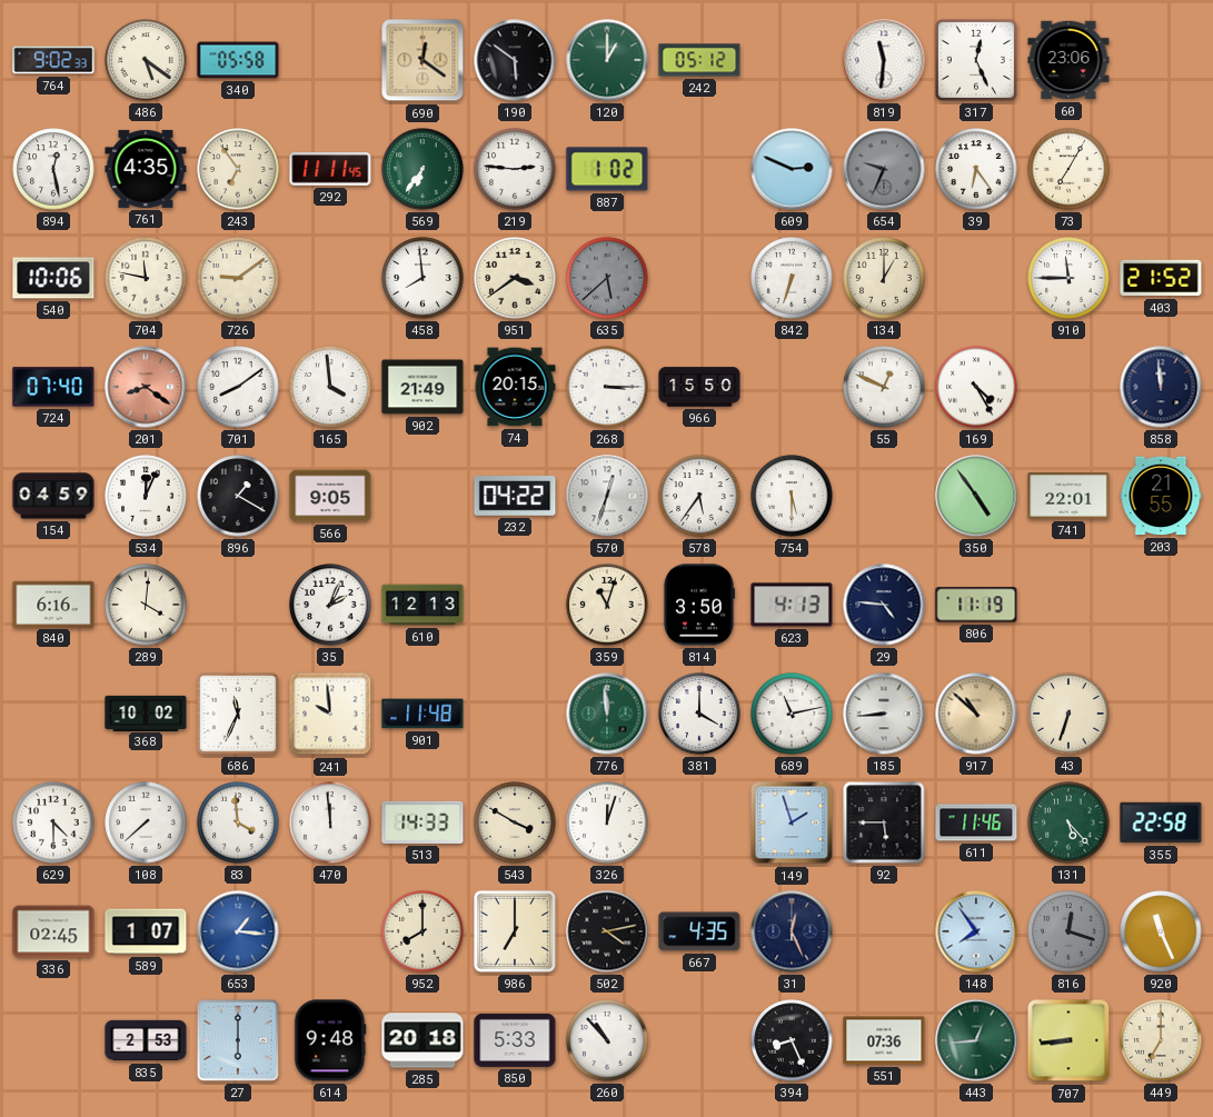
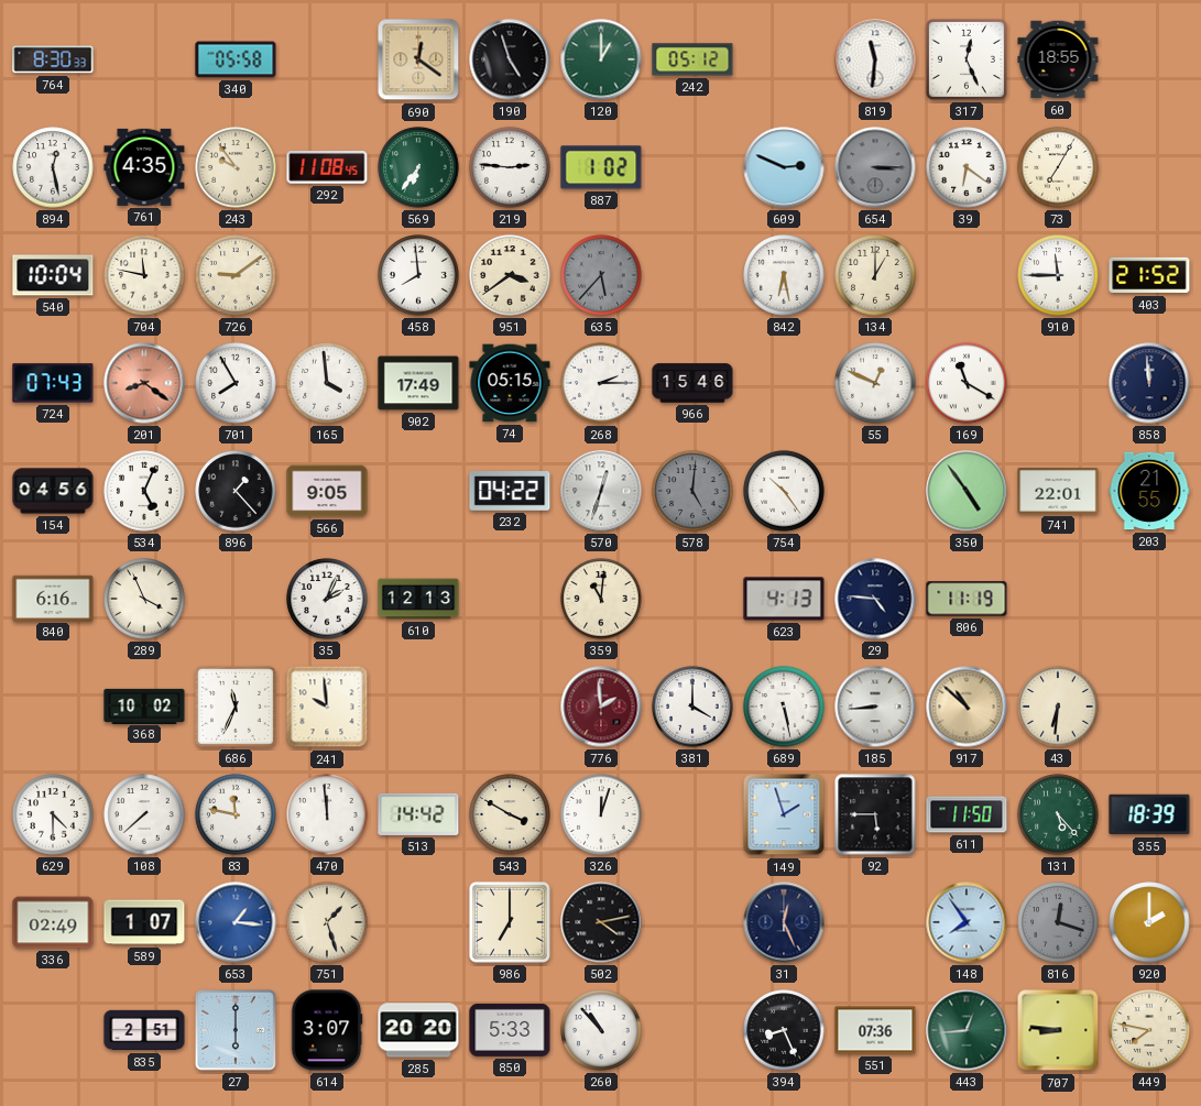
764: 9:02 -> 8:30
486: 5:21 -> none
190: 5:51 -> 4:57
60: 23:06 -> 18:55
243: 6:54 -> 9:54
292: 11:11 -> 11:08
654: 9:34 -> 3:15
39: 6:24 -> 6:21
540: 10:06 -> 10:04
635: 5:38 -> 5:37
842: 6:33 -> 6:28
724: 07:40 -> 07:43
701: 8:09 -> 7:55
902: 21:49 -> 17:49
74: 20:15 -> 05:15
268: 3:15 -> 2:15
966: 15:50 -> 15:46
169: 4:25 -> 11:20
154: 04:59 -> 04:56
534: 12:04 -> 5:04
896: 1:20 -> 1:23
578: 5:36 -> 5:01
578 dial: white -> grey
754: 5:30 -> 10:24
289: 4:01 -> 3:56
359: 11:03 -> 11:01
814: 3:50 -> none
901: 11:48 -> none
776: 11:59 -> 1:59
776 dial: green -> burgundy
689: 11:13 -> 5:28
43: 6:33 -> 6:31
83: 3:59 -> 11:47
513: 14:33 -> 14:42
611: 11:46 -> 11:50
355: 22:58 -> 18:39
336: 02:45 -> 02:49
751: none -> 1:27
952: 8:00 -> none
667: 4:35 -> none
920: 11:26 -> 2:00
835: 2:53 -> 2:51
614: 9:48 -> 3:07
285: 20:18 -> 20:20
707: 8:44 -> 8:46
449: 7:00 -> 7:47
